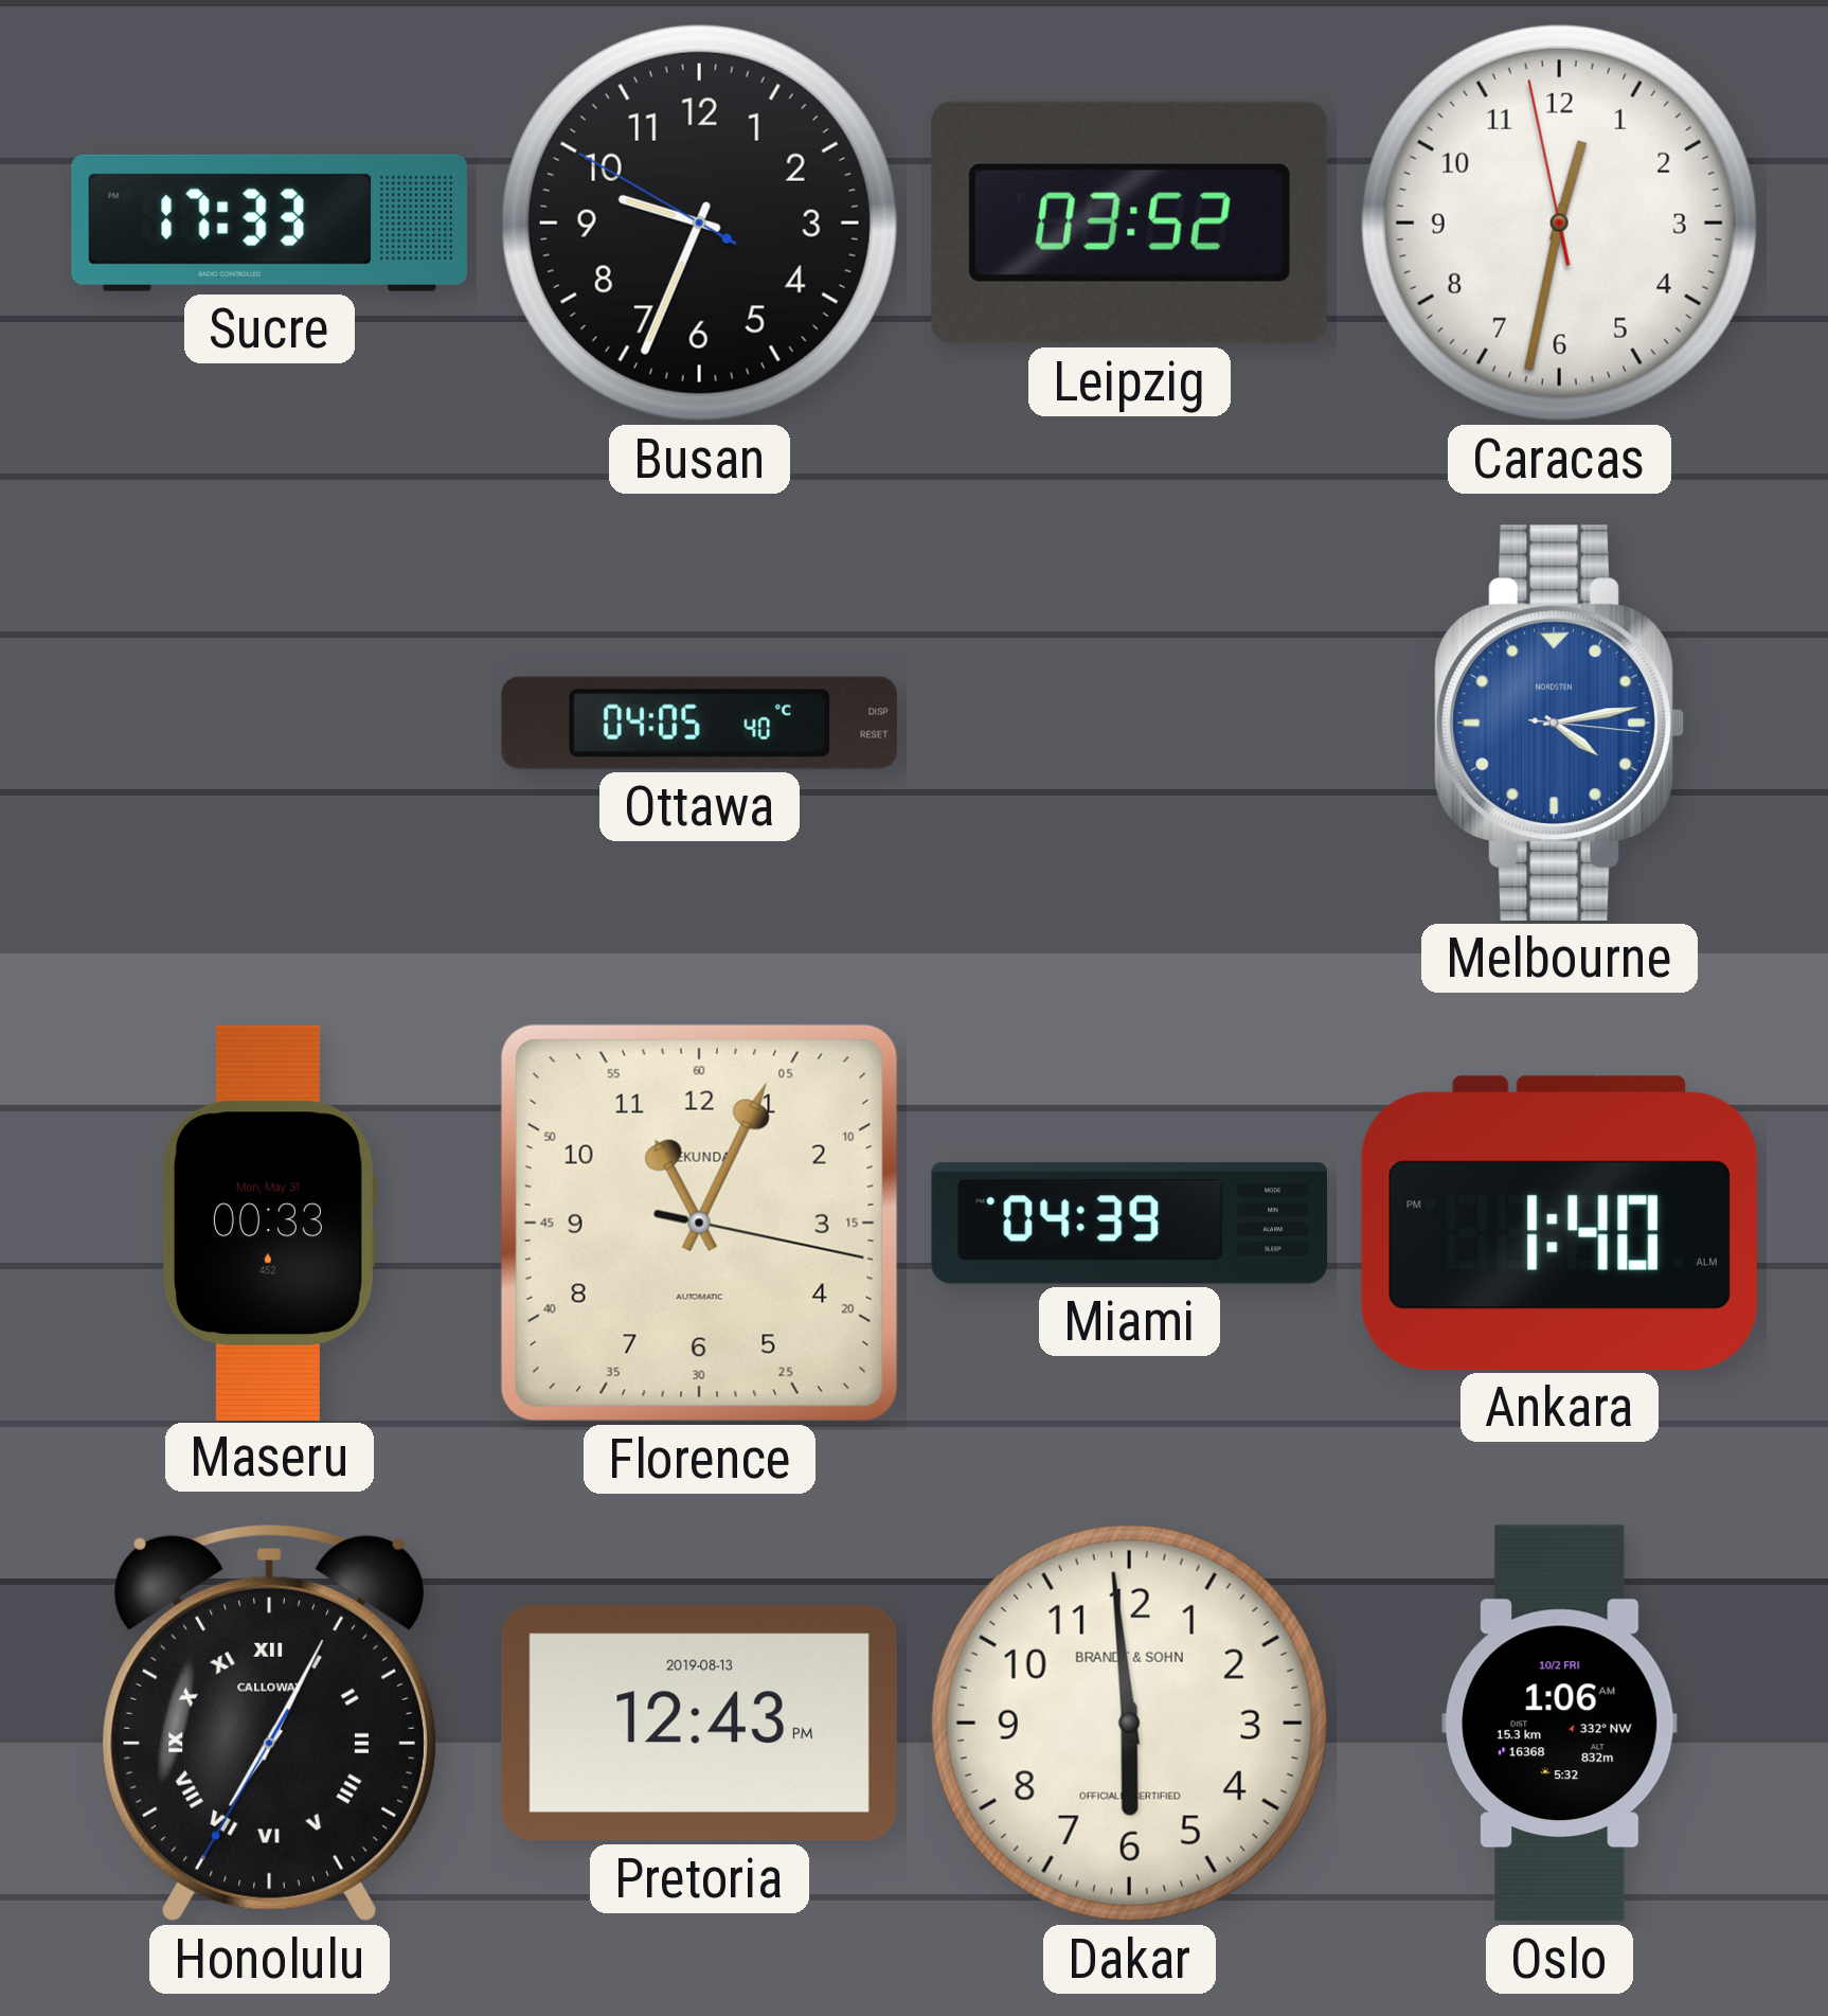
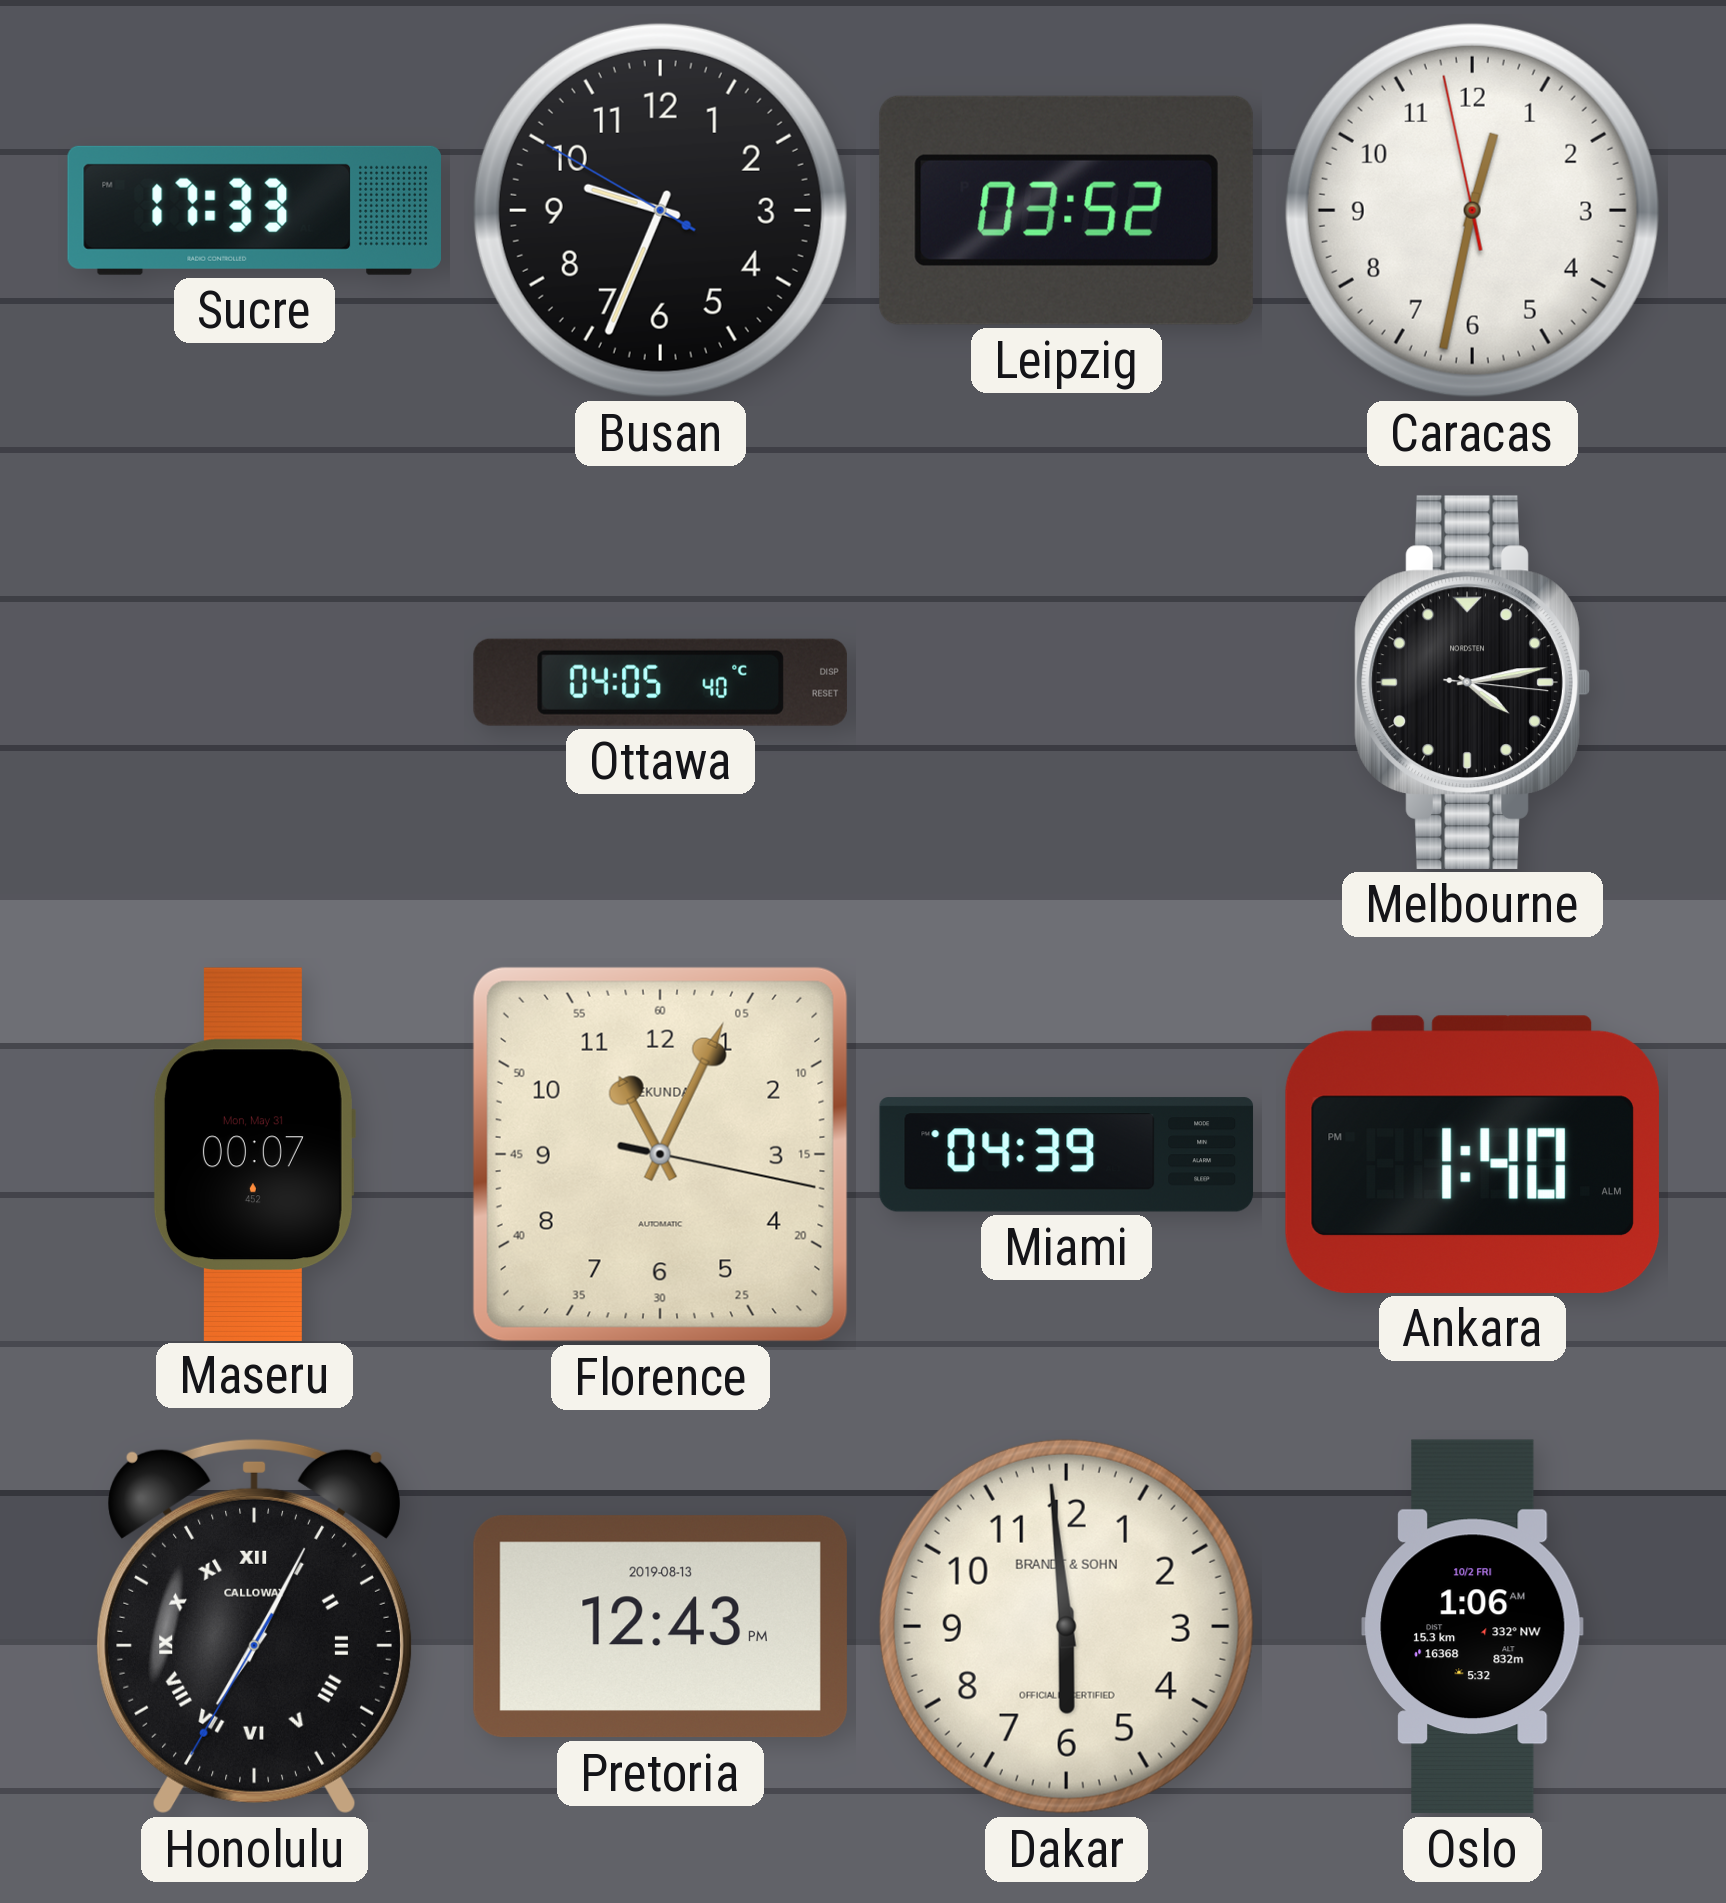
Melbourne dial: blue -> black
Maseru: 00:33 -> 00:07
